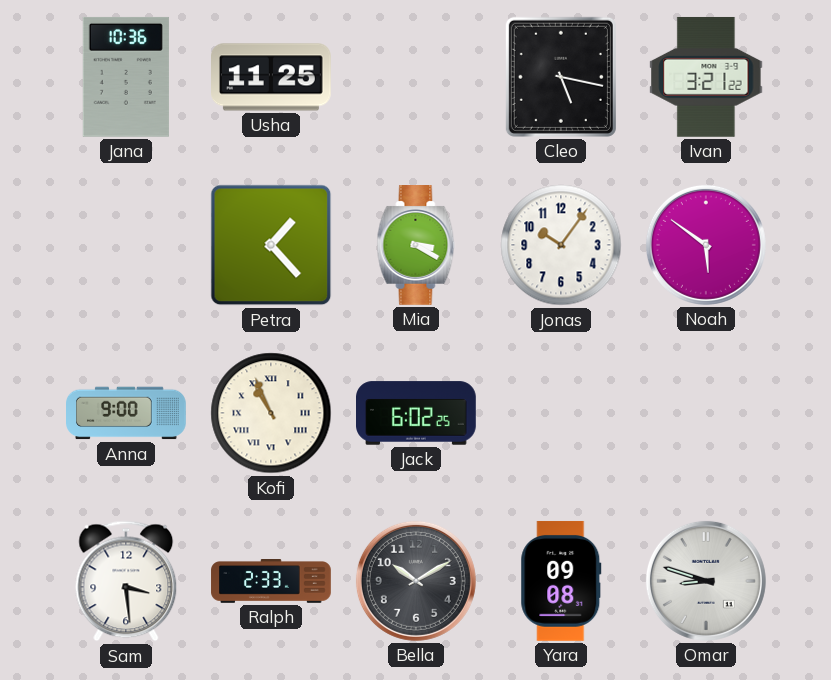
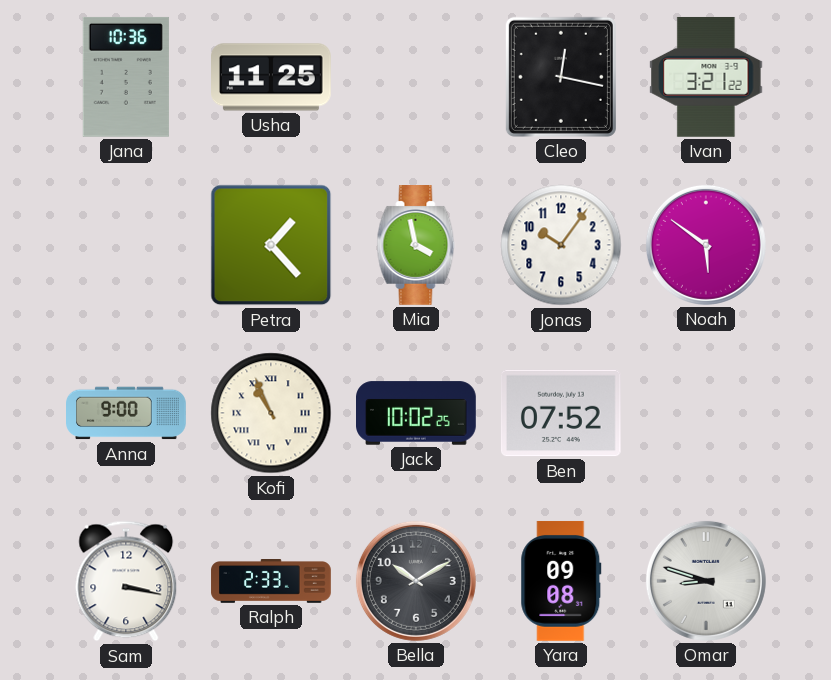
Cleo: 5:17 -> 12:17
Mia: 3:20 -> 3:58
Jack: 6:02 -> 10:02
Ben: none -> 07:52
Sam: 3:29 -> 3:17
